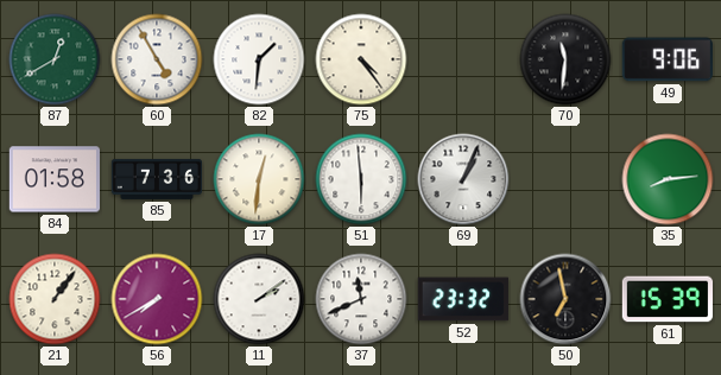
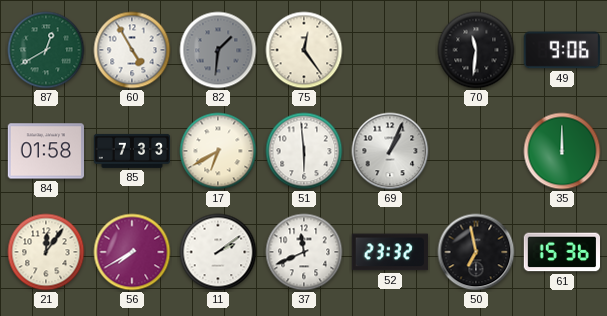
82 dial: white -> grey
75: 4:24 -> 12:24
85: 7:36 -> 7:33
17: 12:31 -> 6:40
35: 8:14 -> 12:00
21: 1:06 -> 12:06
61: 15:39 -> 15:36
